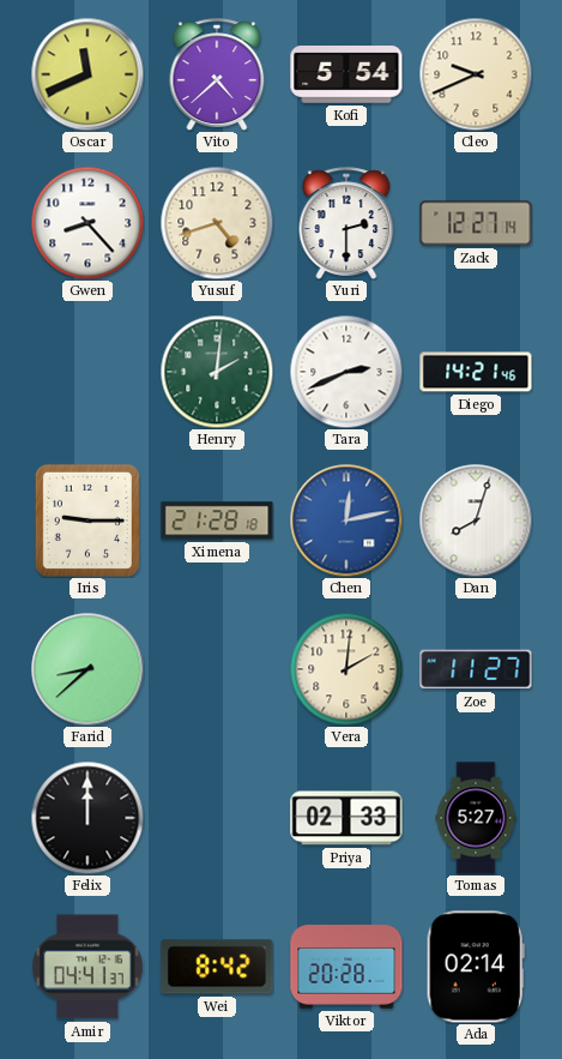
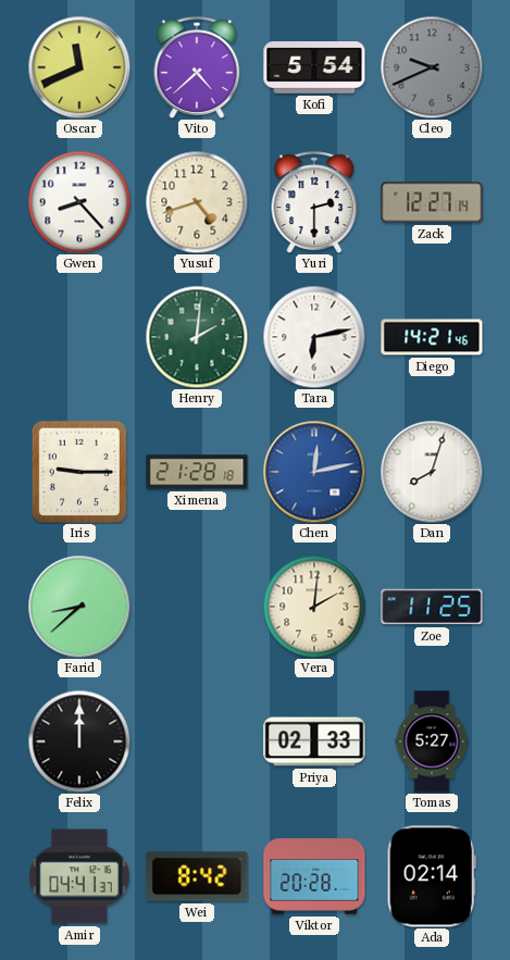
Cleo dial: cream -> grey
Tara: 2:41 -> 6:13
Zoe: 11:27 -> 11:25
